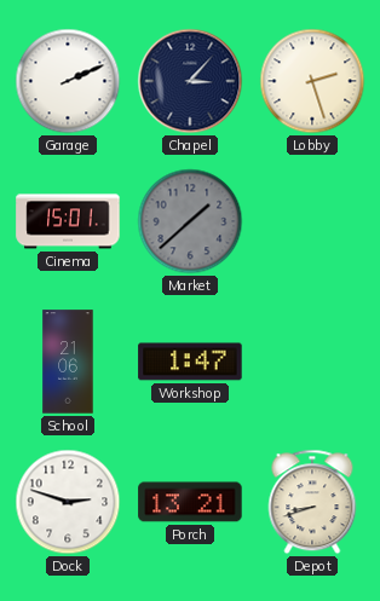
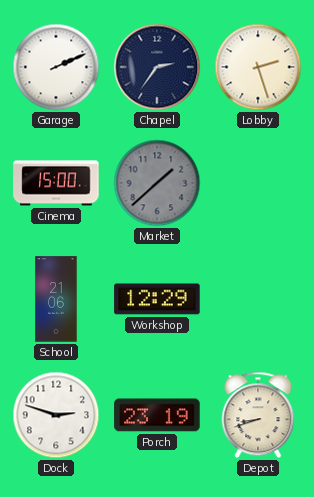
Chapel: 3:07 -> 2:36
Cinema: 15:01 -> 15:00
Workshop: 1:47 -> 12:29
Porch: 13:21 -> 23:19
